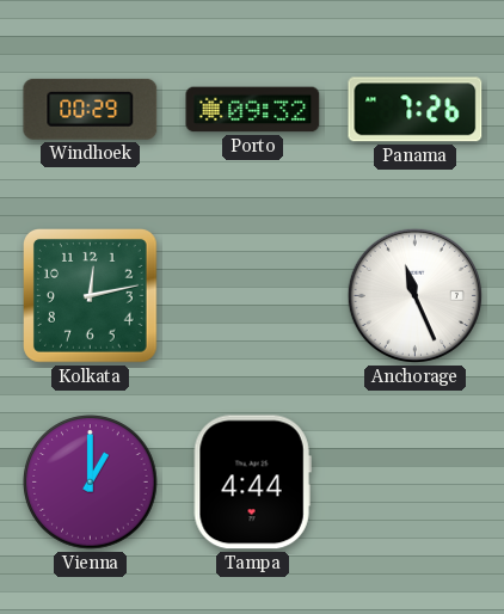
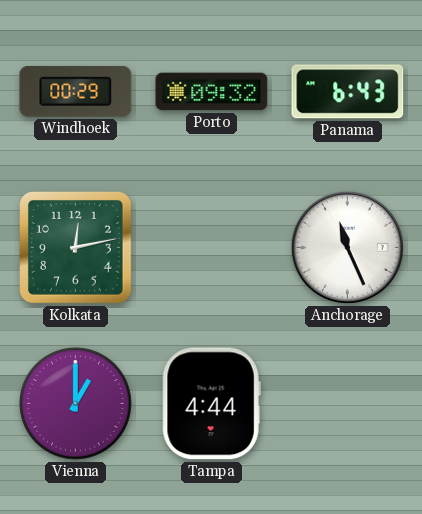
Panama: 7:26 -> 6:43
